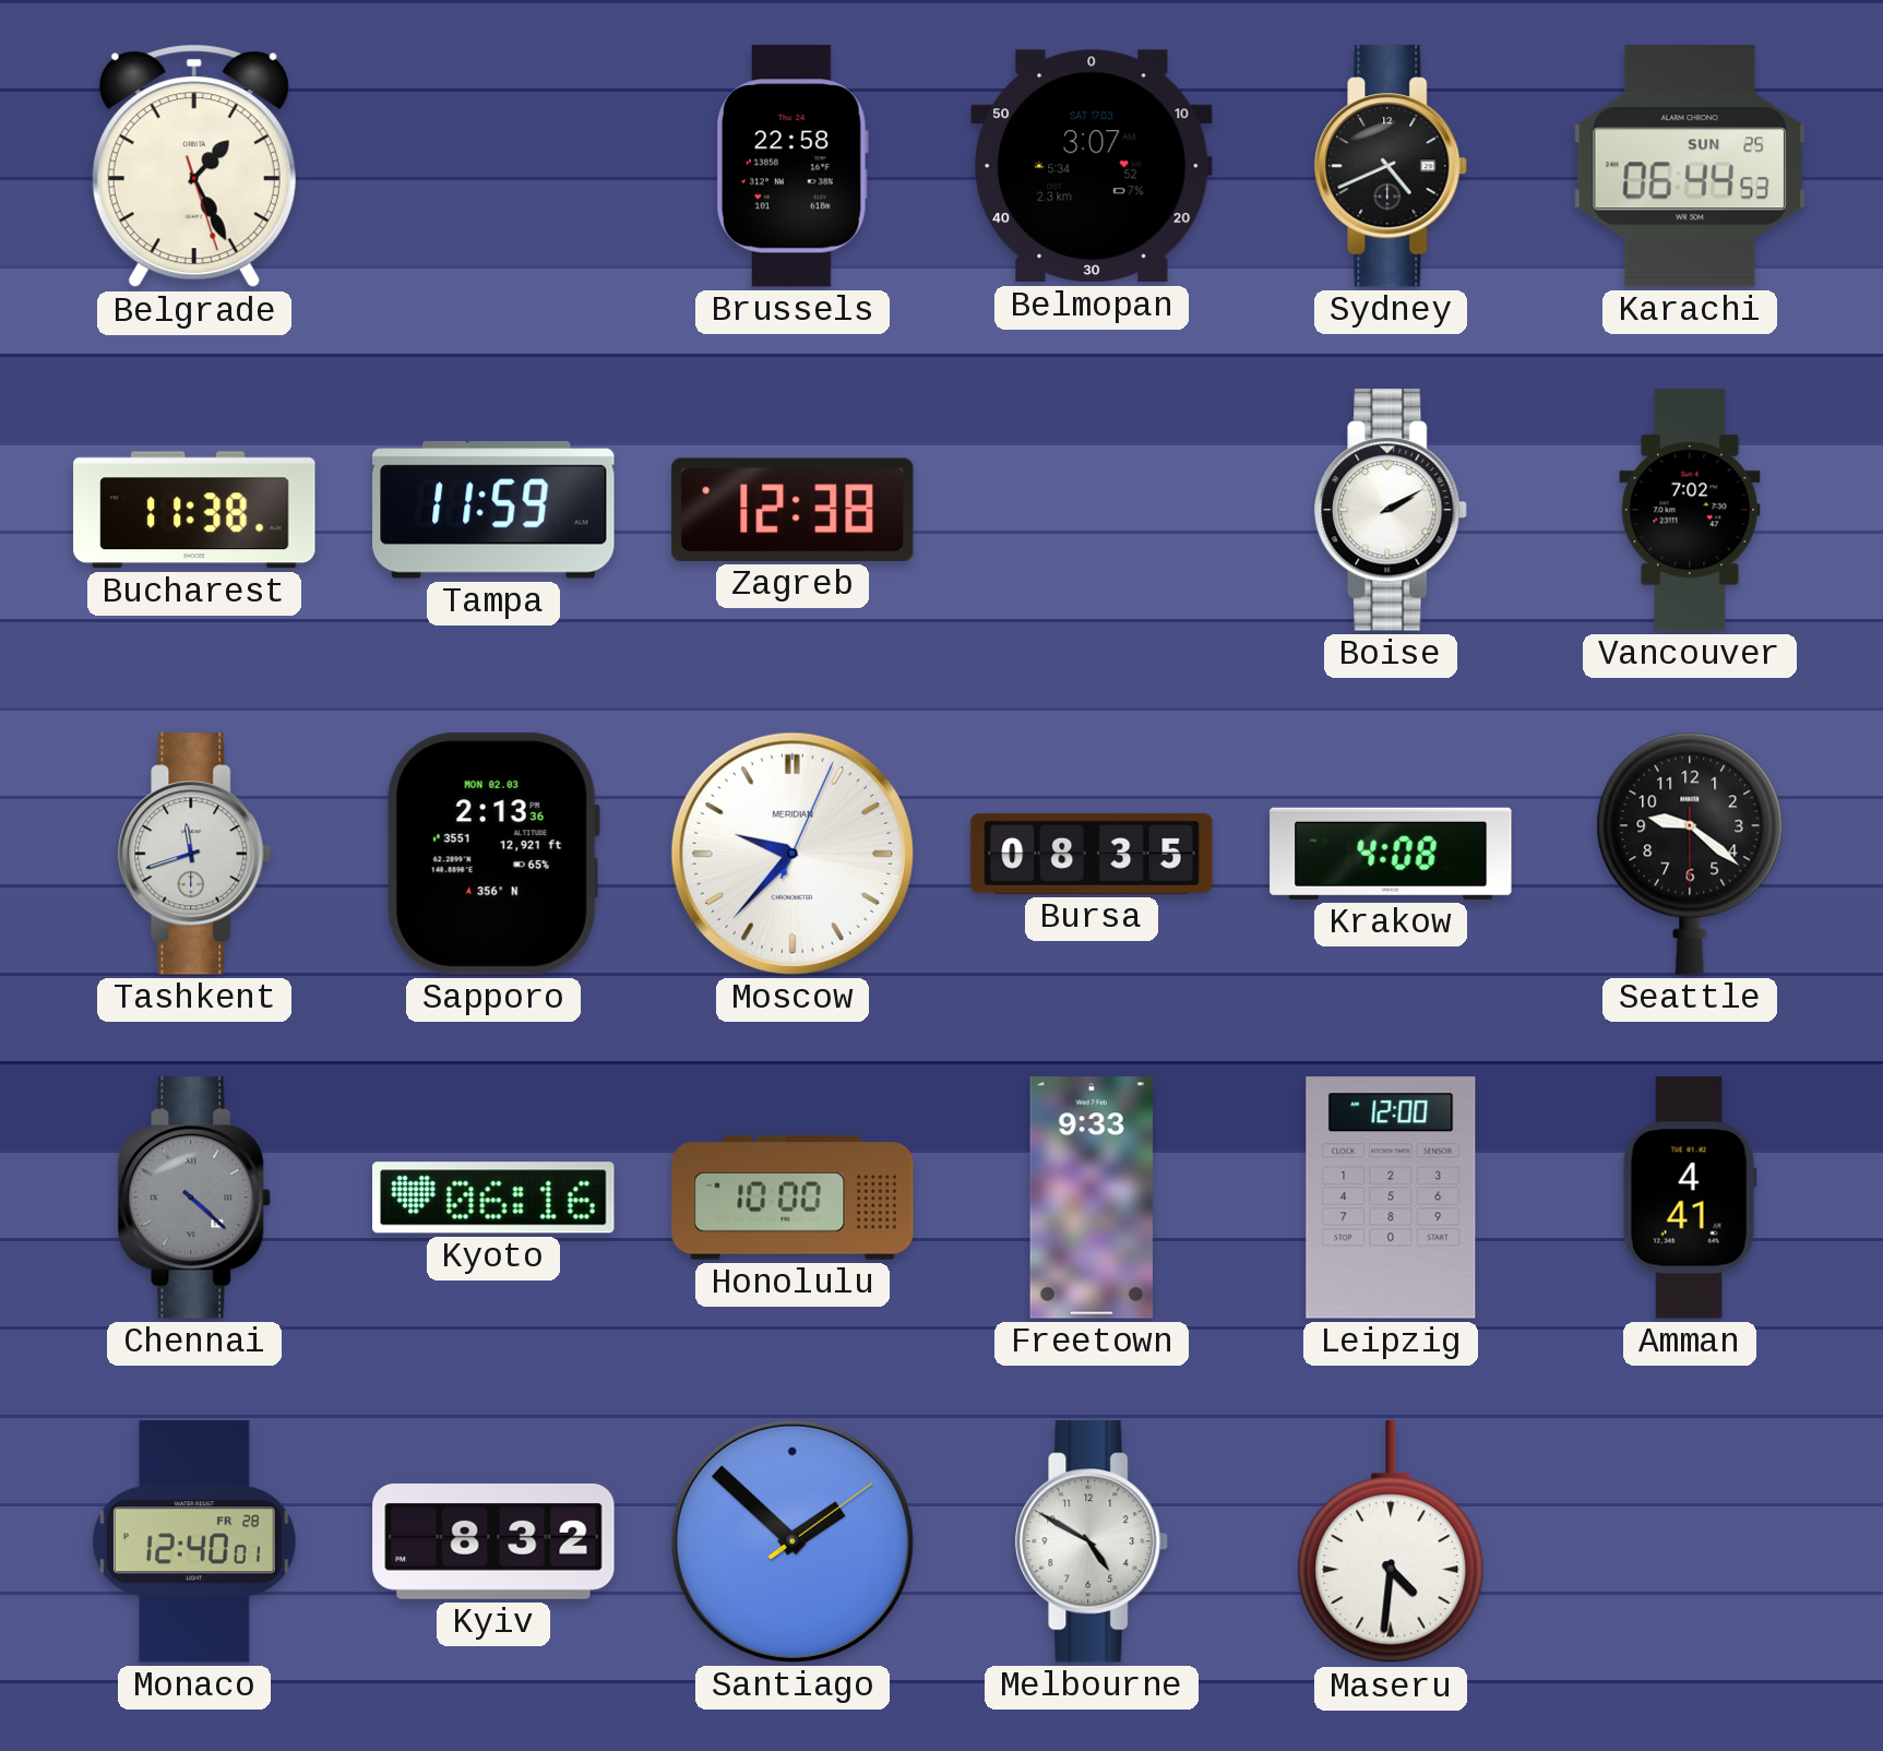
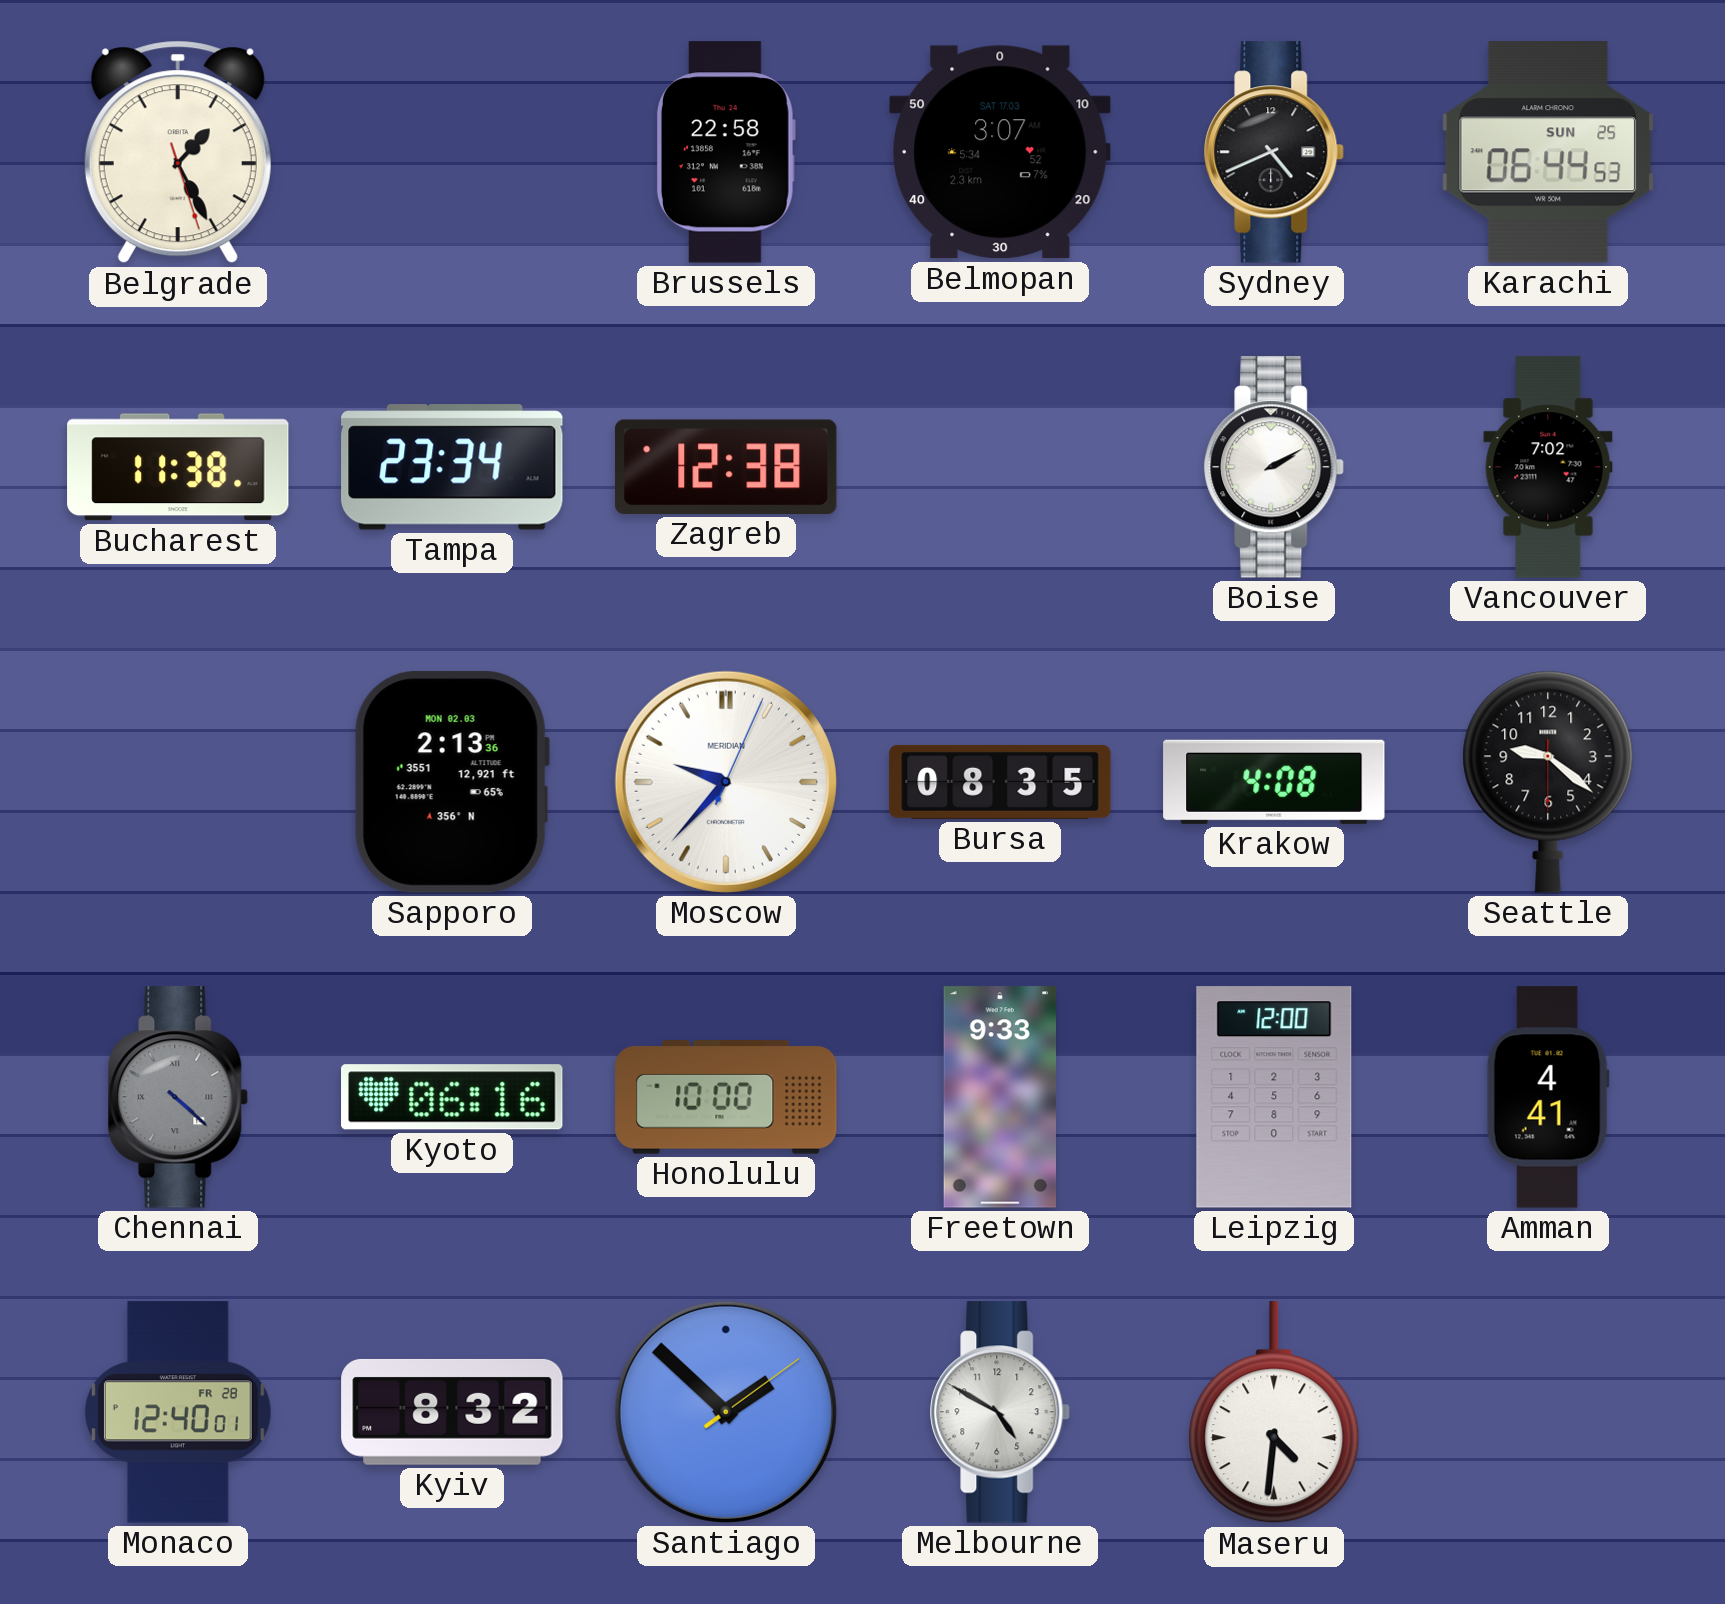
Tampa: 11:59 -> 23:34
Tashkent: 11:42 -> none
